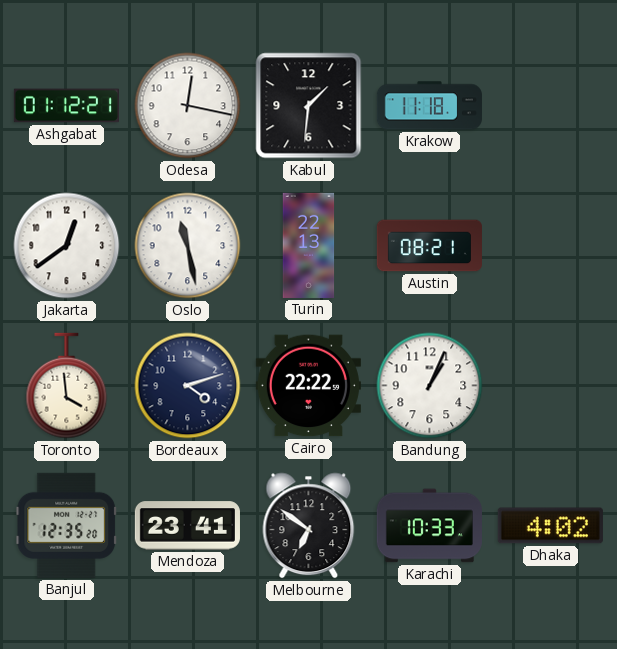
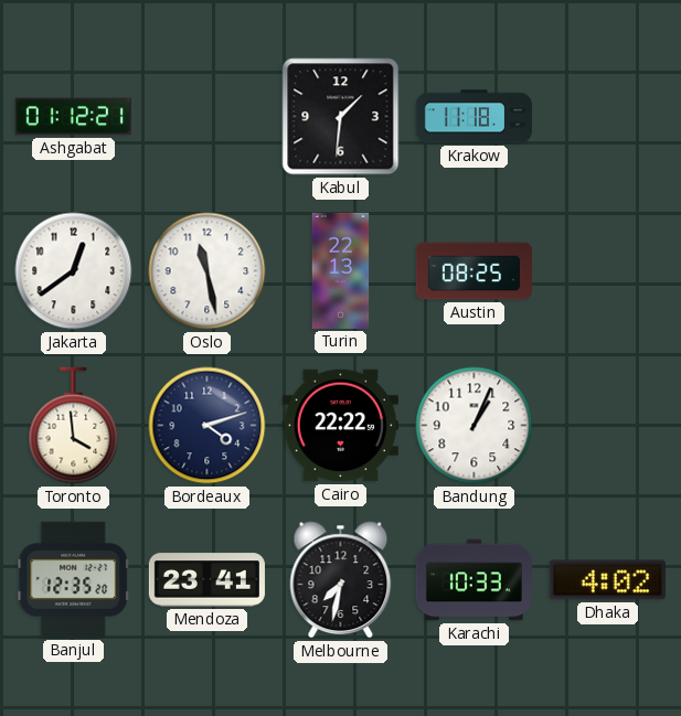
Odesa: 12:17 -> none
Austin: 08:21 -> 08:25
Melbourne: 6:51 -> 7:32
